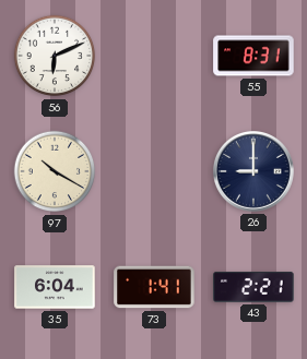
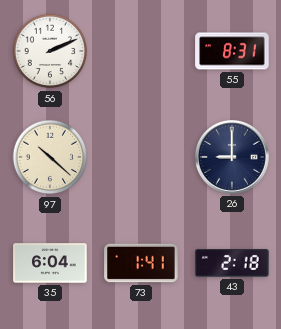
56: 6:11 -> 2:11
97: 10:20 -> 10:22
43: 2:21 -> 2:18
